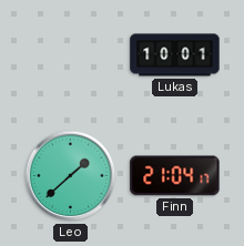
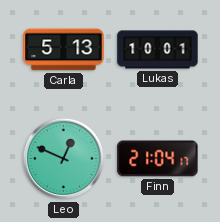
Carla: none -> 5:13
Leo: 1:38 -> 12:49
